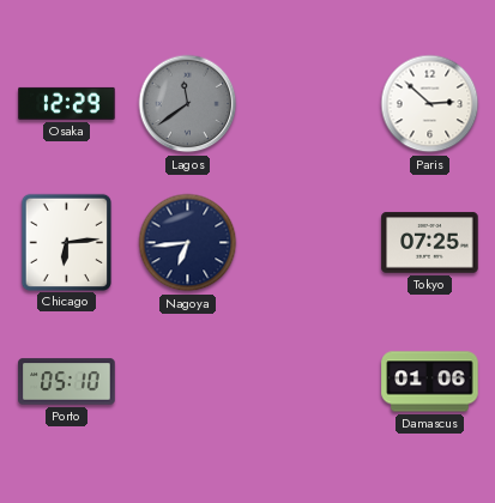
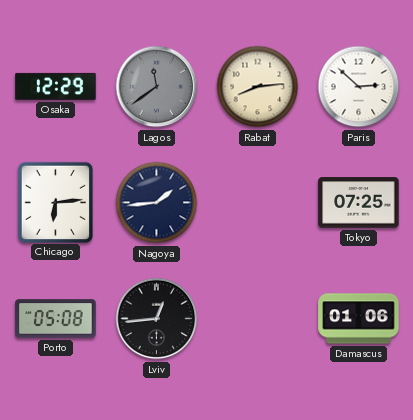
Rabat: none -> 8:14
Nagoya: 6:44 -> 1:44
Porto: 05:10 -> 05:08
Lviv: none -> 12:44
